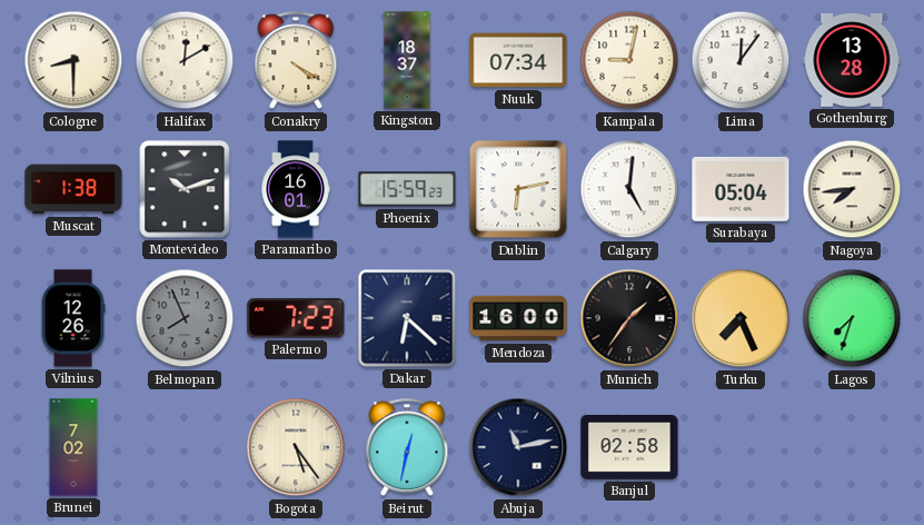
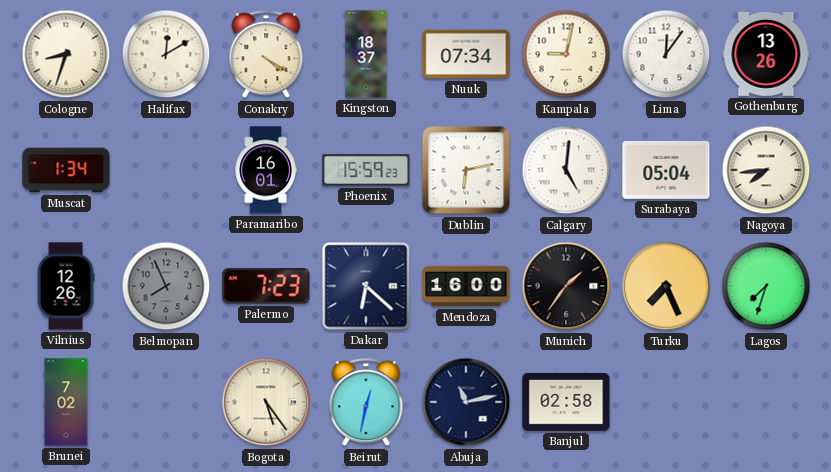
Cologne: 8:30 -> 8:33
Gothenburg: 13:28 -> 13:26
Muscat: 1:38 -> 1:34
Montevideo: 10:12 -> none
